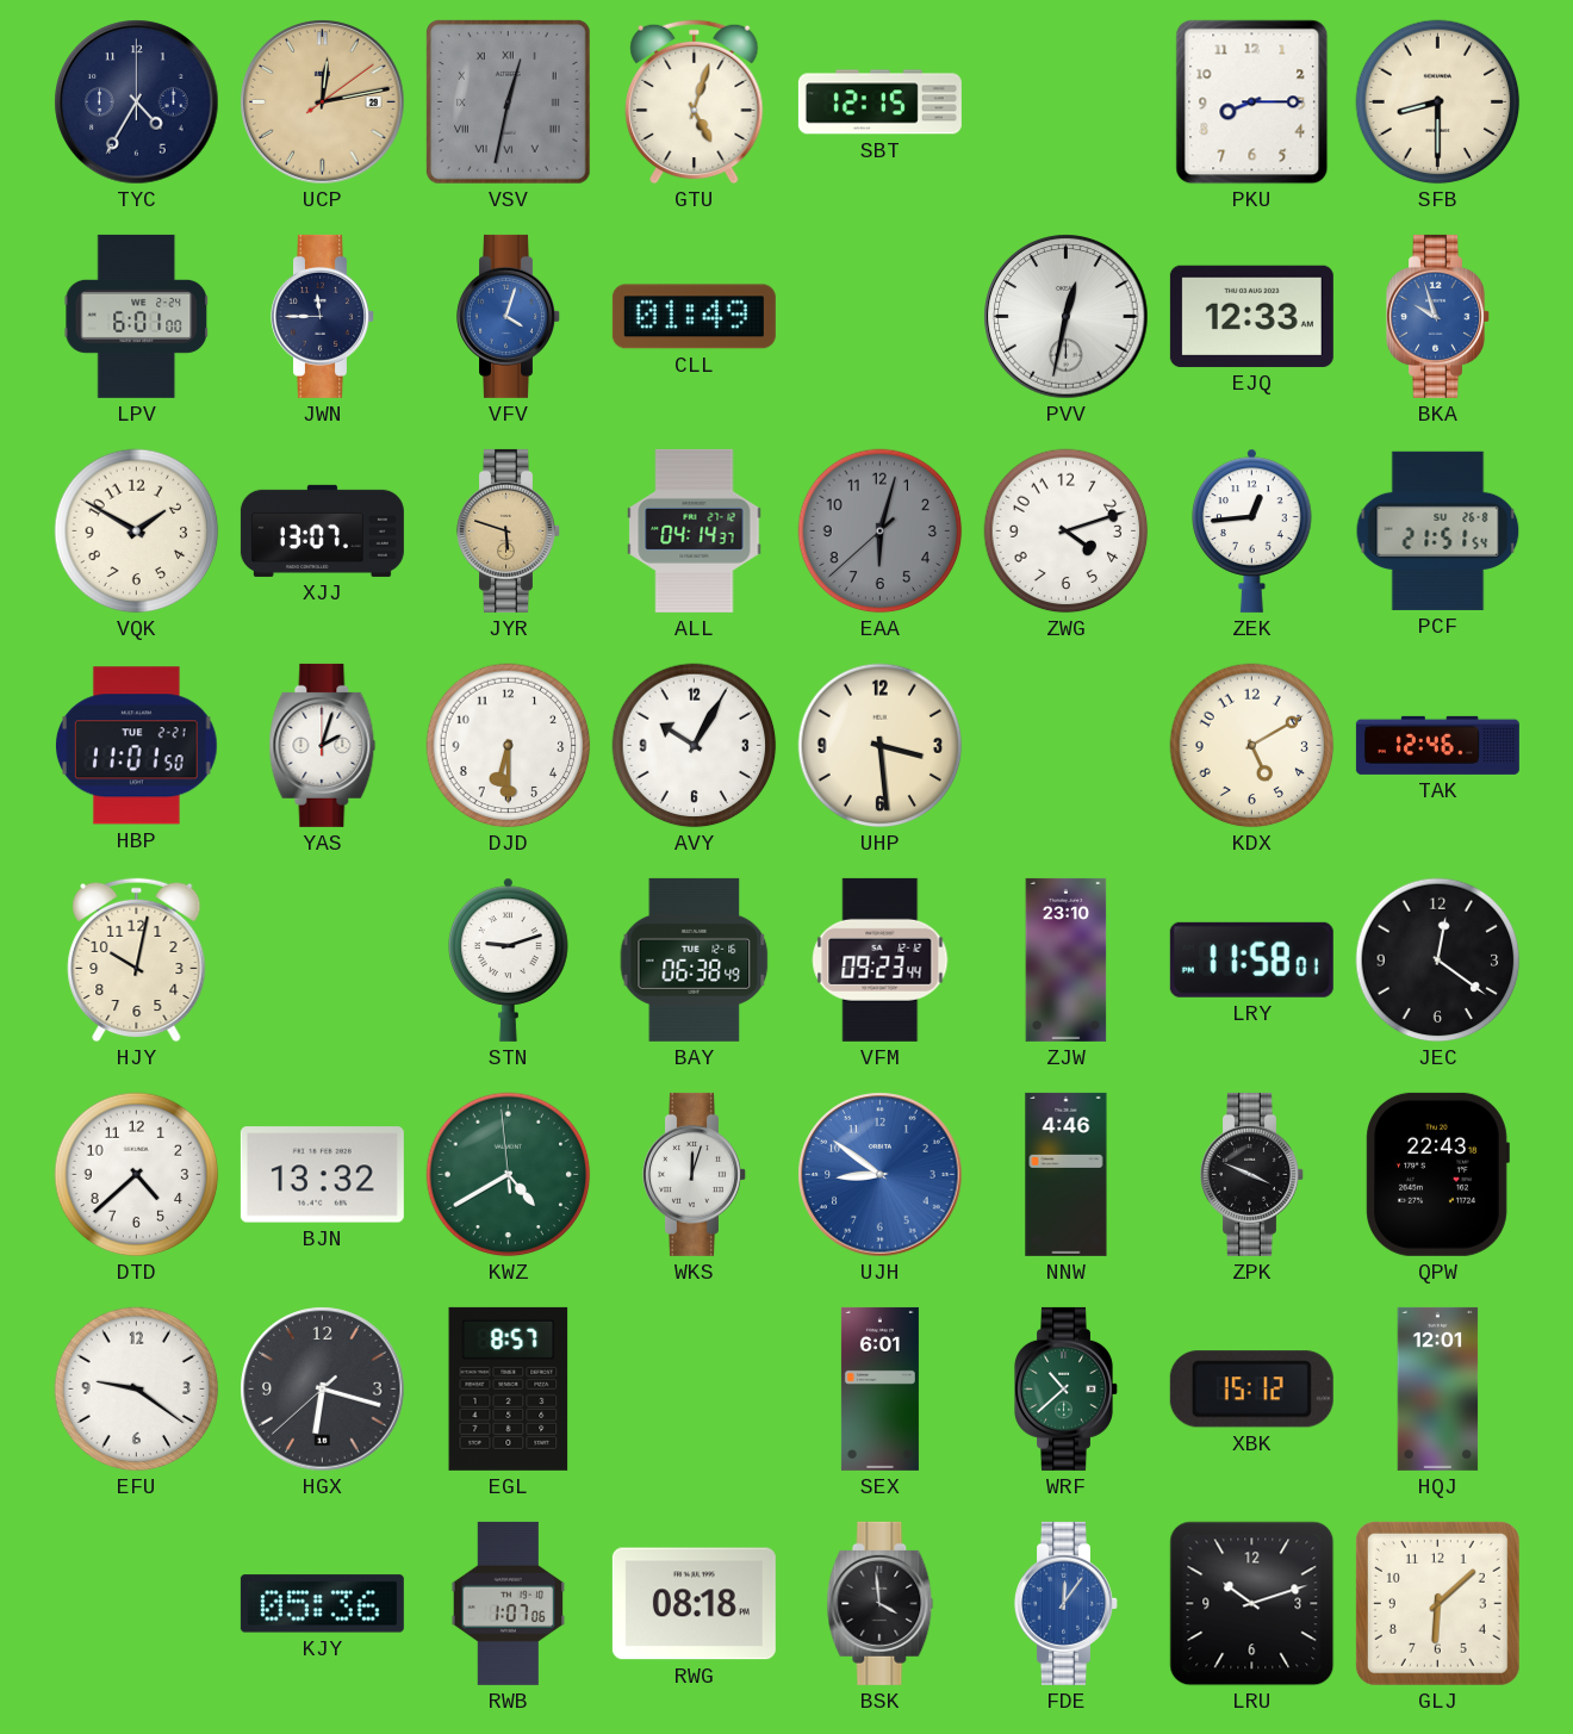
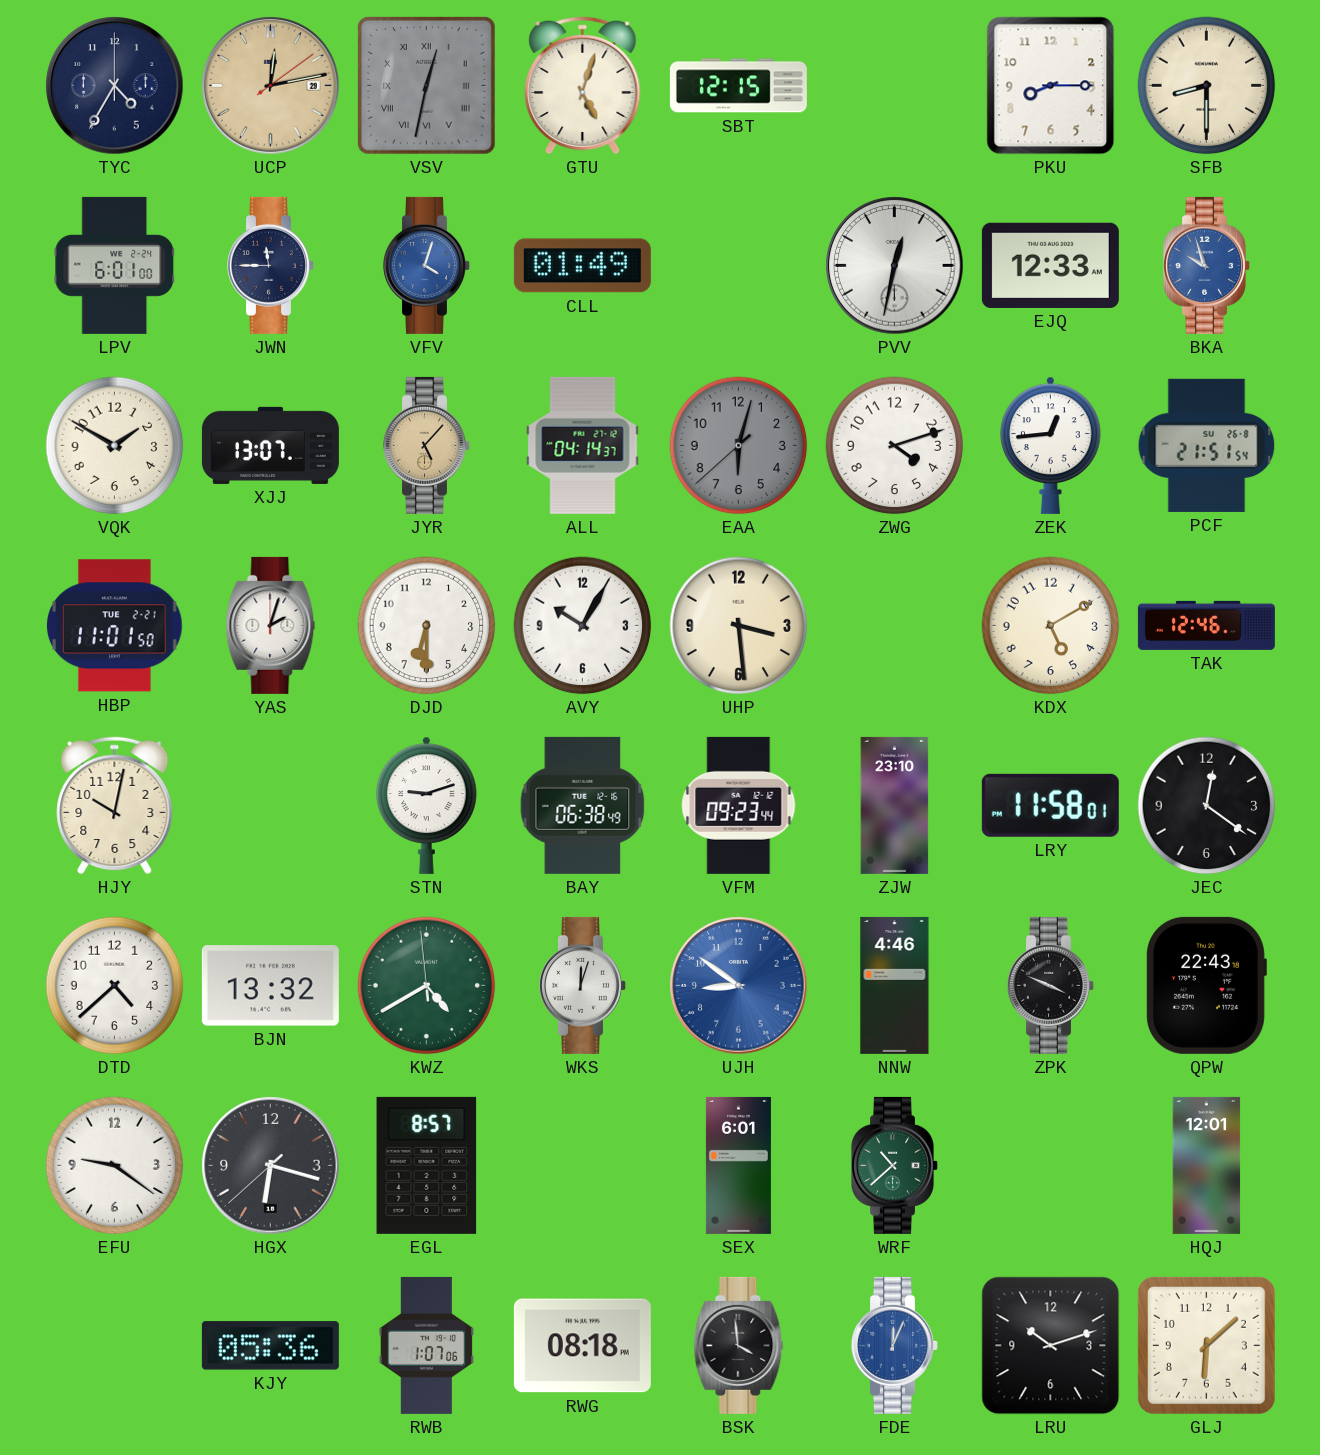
JYR: 5:48 -> 5:07
XBK: 15:12 -> none
FDE: 12:06 -> 12:04
